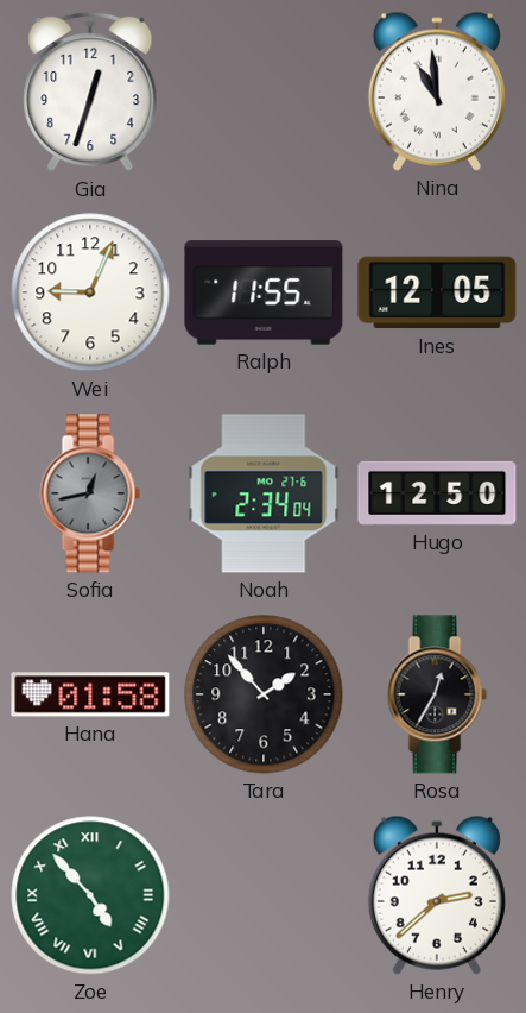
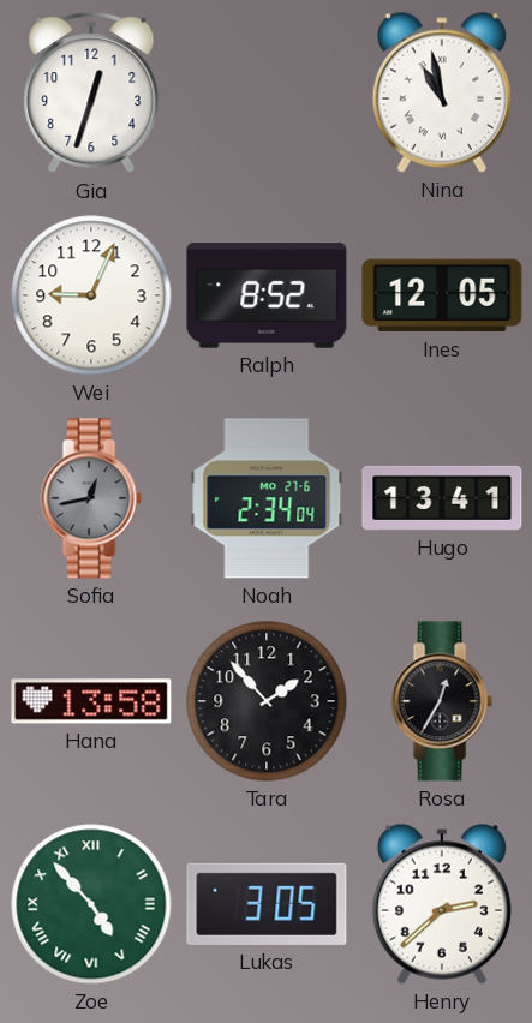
Nina: 10:59 -> 10:58
Ralph: 11:55 -> 8:52
Hugo: 12:50 -> 13:41
Hana: 01:58 -> 13:58
Lukas: none -> 3:05
